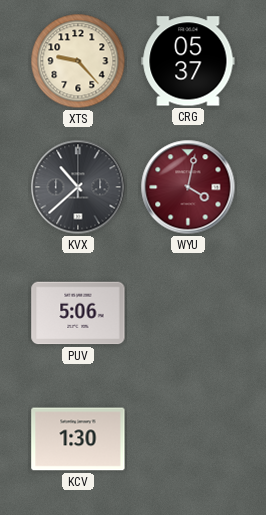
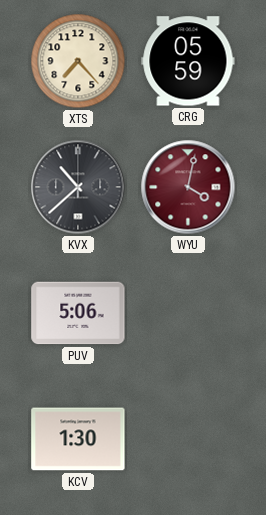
XTS: 9:23 -> 7:23
CRG: 05:37 -> 05:59
